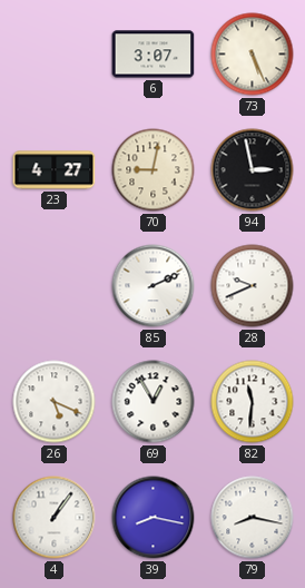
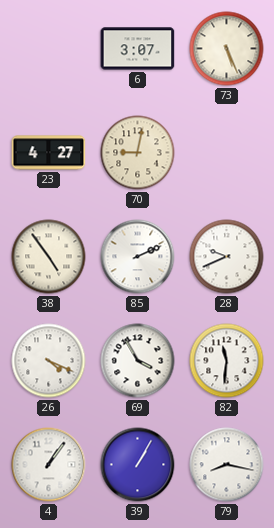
94: 2:58 -> none
38: none -> 4:54
26: 5:19 -> 4:19
69: 12:55 -> 3:55
39: 8:17 -> 1:05
